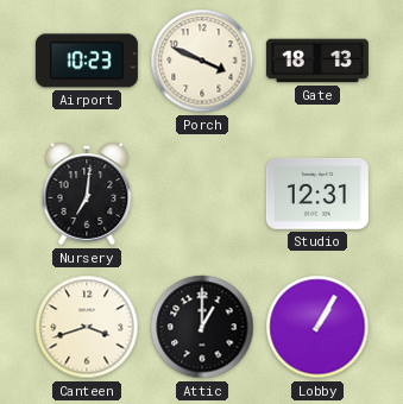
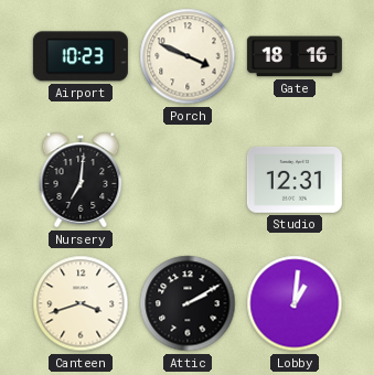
Gate: 18:13 -> 18:16
Attic: 1:00 -> 2:10
Lobby: 1:05 -> 1:01
